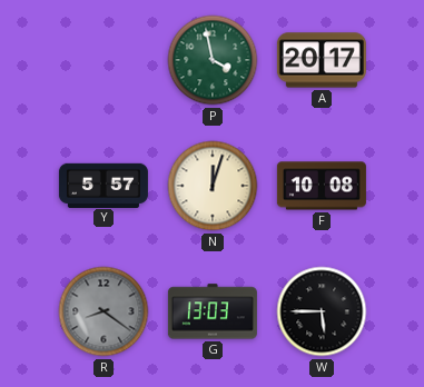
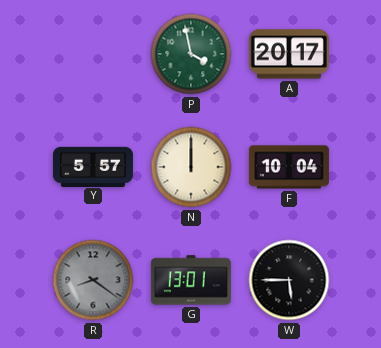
N: 12:03 -> 12:00
F: 10:08 -> 10:04
G: 13:03 -> 13:01
